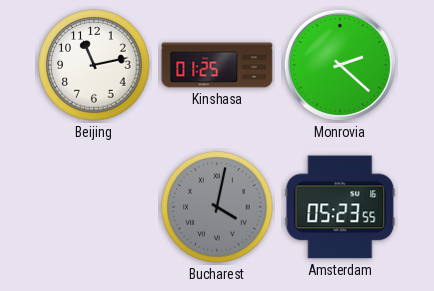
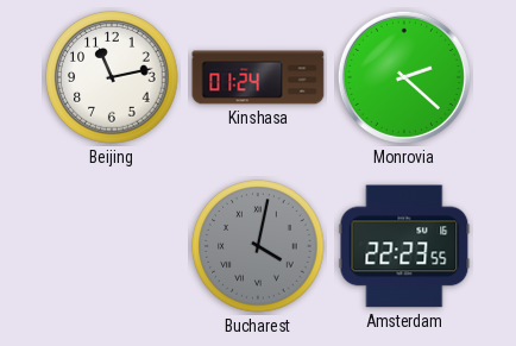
Kinshasa: 01:25 -> 01:24
Amsterdam: 05:23 -> 22:23
